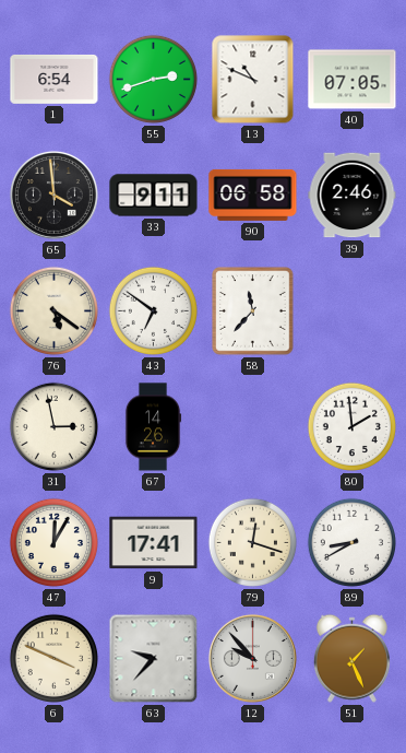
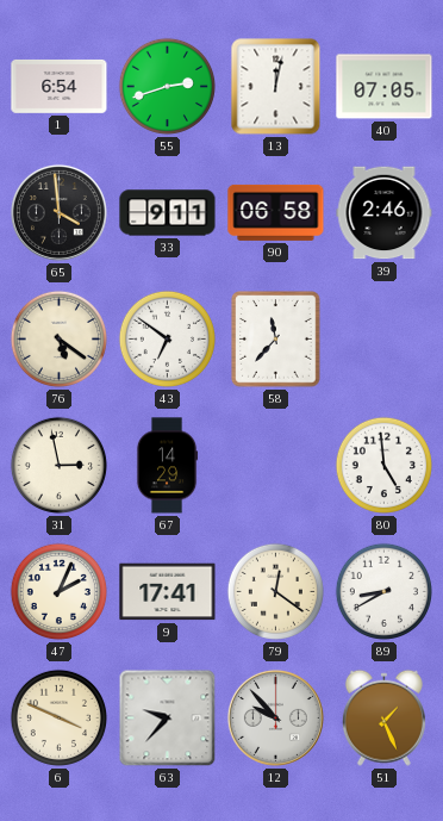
13: 10:49 -> 12:02
67: 14:26 -> 14:29
80: 1:59 -> 4:59
47: 12:05 -> 2:04
79: 12:18 -> 12:21
